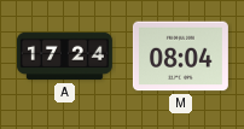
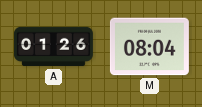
A: 17:24 -> 01:26
